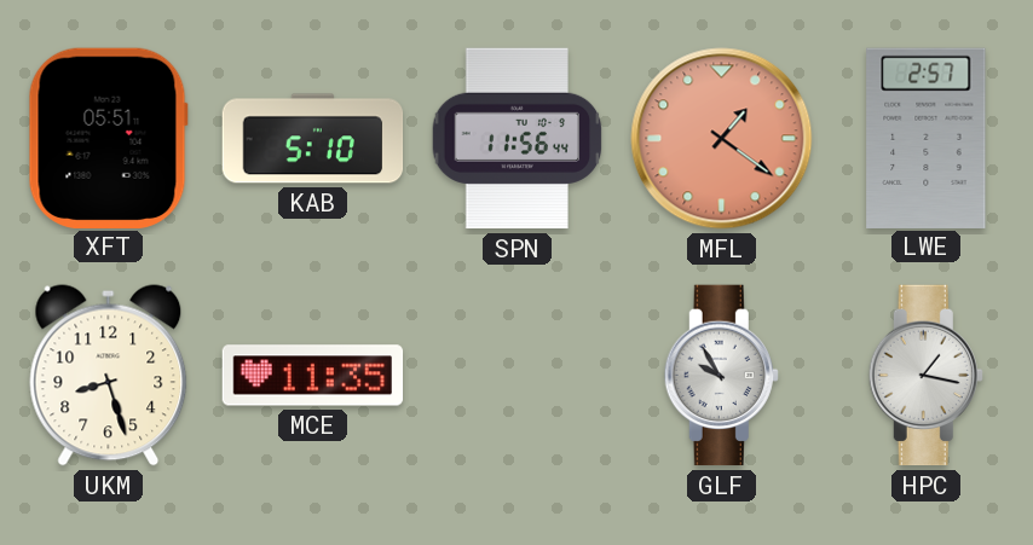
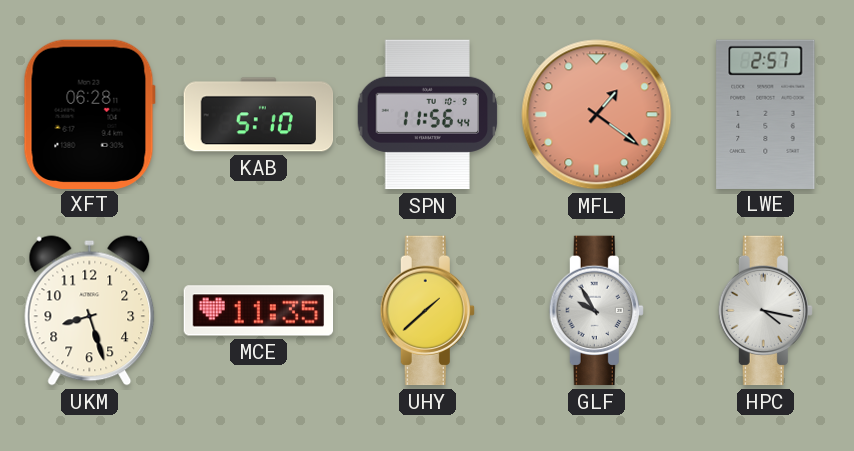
XFT: 05:51 -> 06:28
UHY: none -> 1:38
HPC: 1:17 -> 4:17
